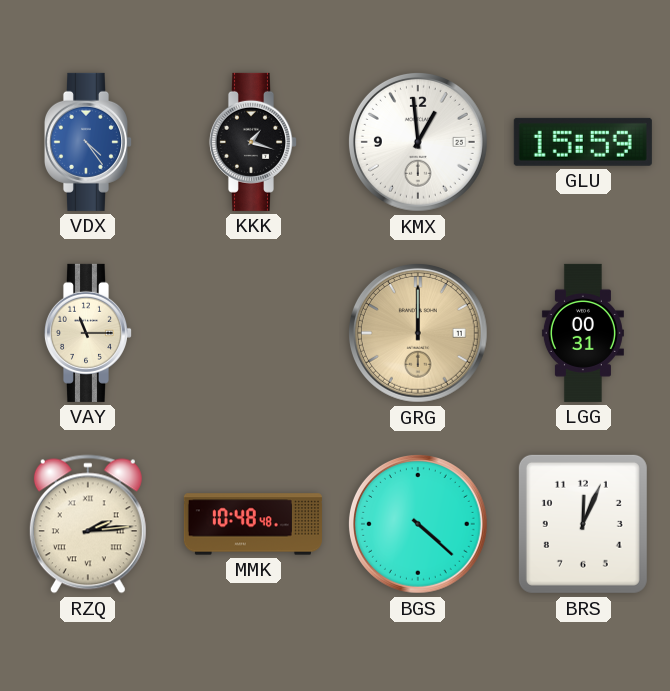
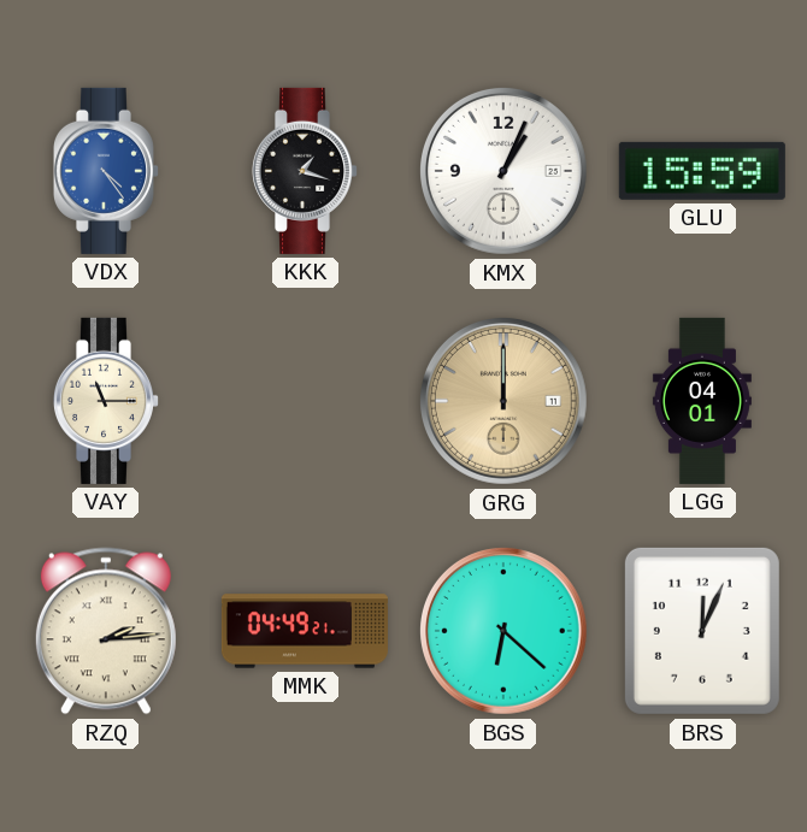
KMX: 12:59 -> 1:04
LGG: 00:31 -> 04:01
MMK: 10:48 -> 04:49
BGS: 4:22 -> 6:22
